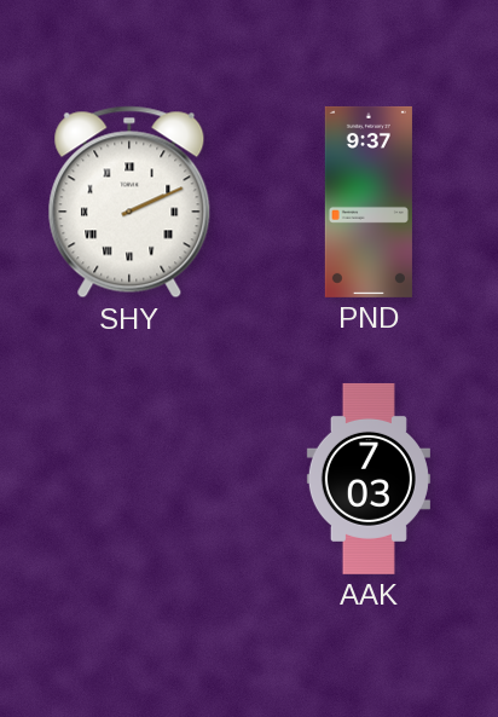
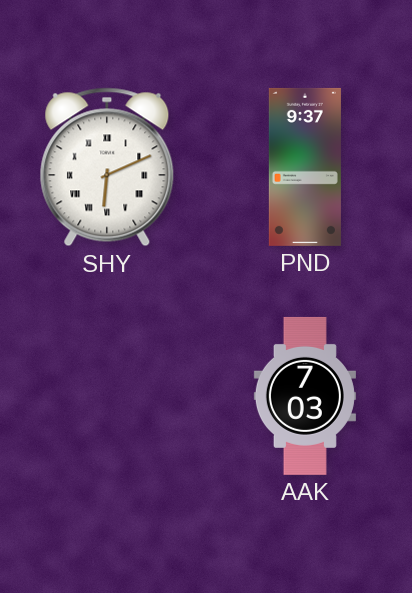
SHY: 2:11 -> 6:11
